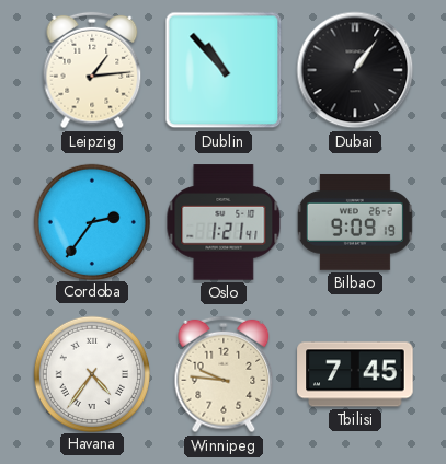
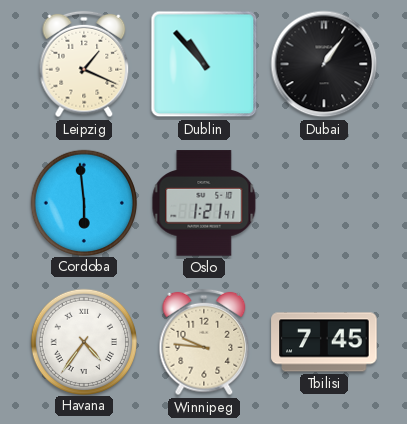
Leipzig: 1:14 -> 1:19
Cordoba: 2:36 -> 5:59
Bilbao: 9:09 -> none
